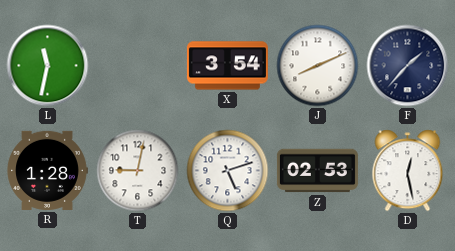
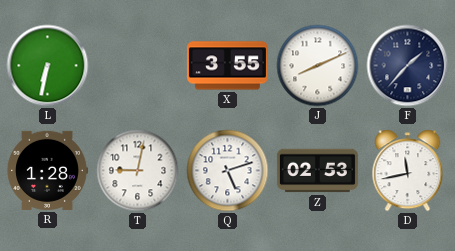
L: 11:32 -> 6:32
X: 3:54 -> 3:55
D: 12:28 -> 11:43
